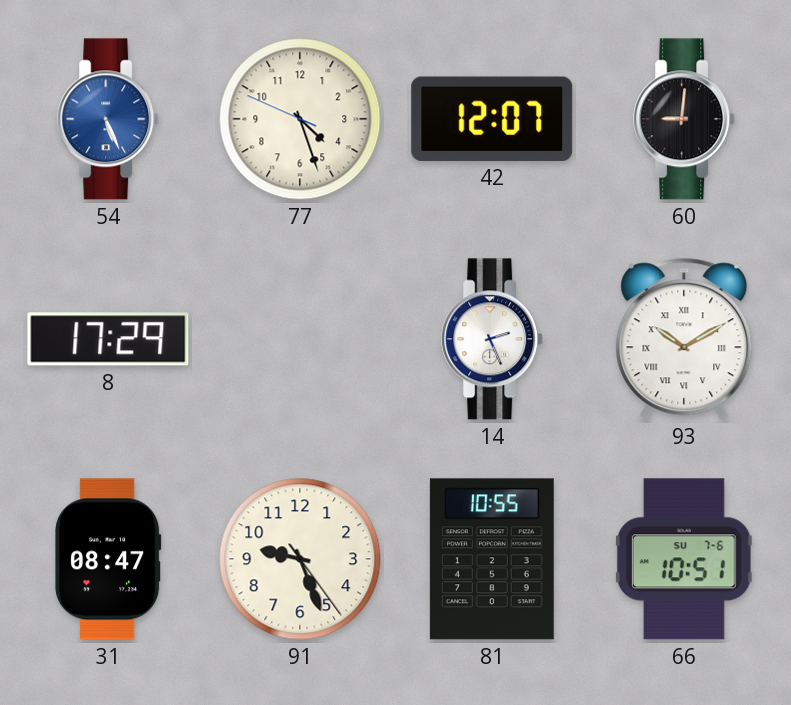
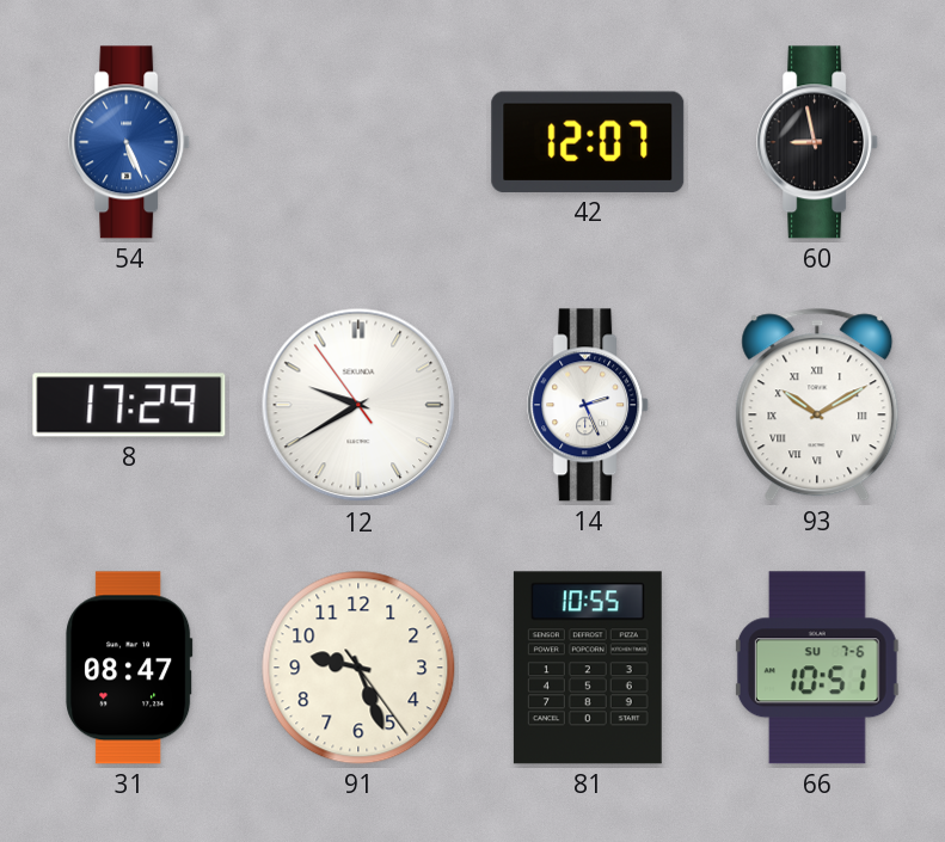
77: 4:26 -> none
60: 9:01 -> 8:58
12: none -> 9:39
